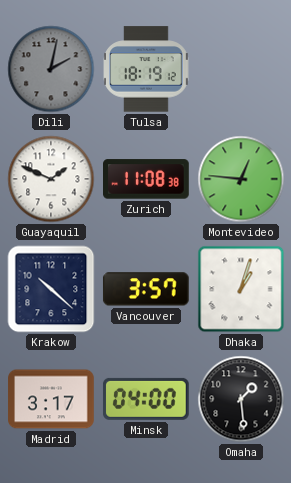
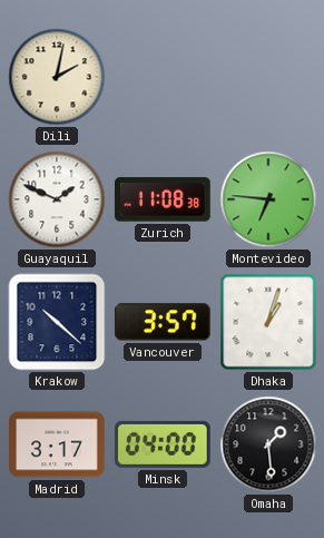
Dili dial: grey -> cream
Tulsa: 18:19 -> none
Montevideo: 12:46 -> 6:46
